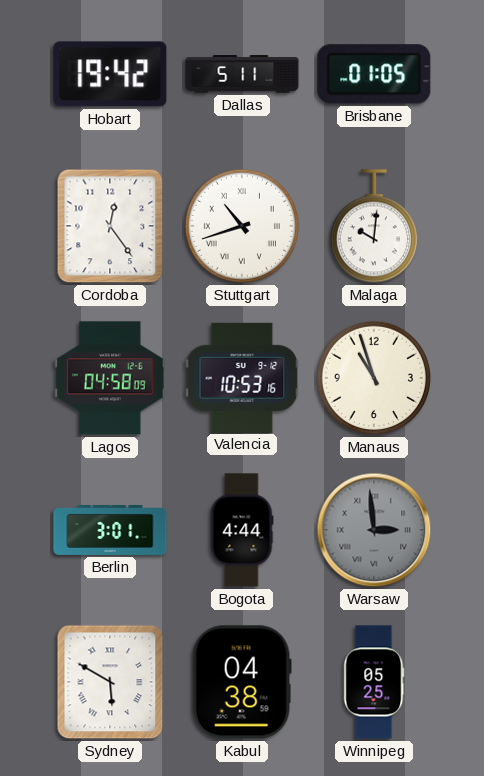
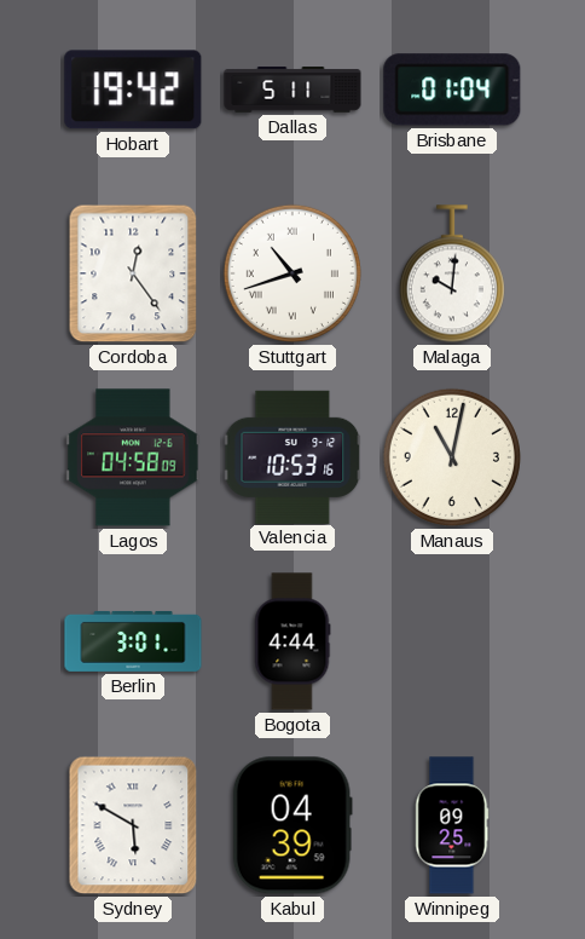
Brisbane: 01:05 -> 01:04
Manaus: 10:57 -> 11:02
Warsaw: 2:59 -> none
Kabul: 04:38 -> 04:39
Winnipeg: 05:25 -> 09:25
